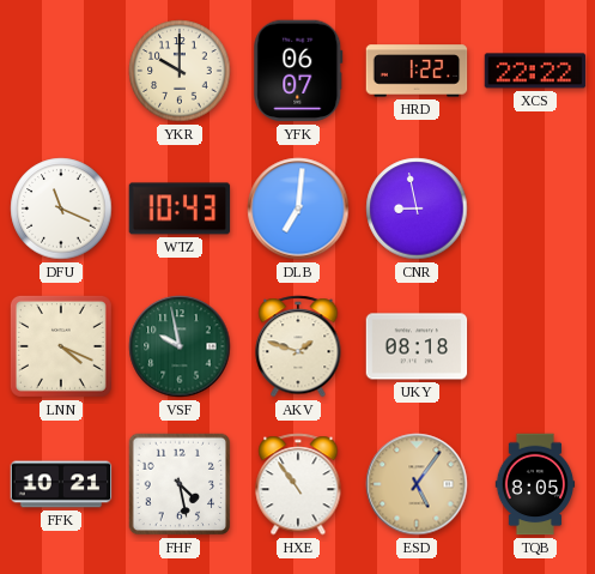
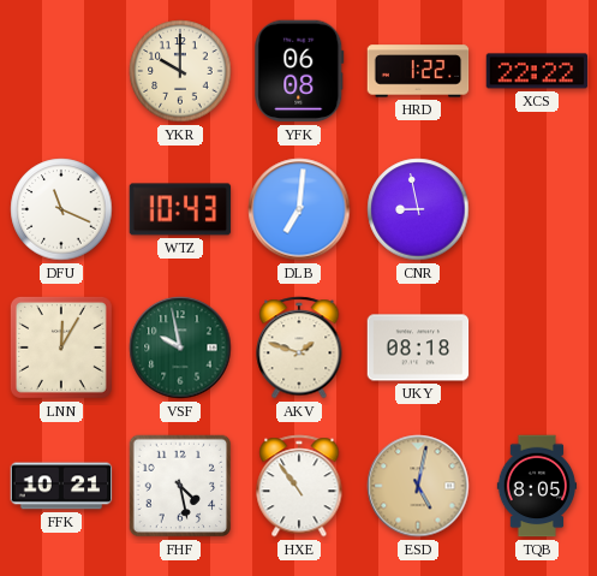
YFK: 06:07 -> 06:08
LNN: 4:19 -> 12:05
ESD: 5:06 -> 5:02
